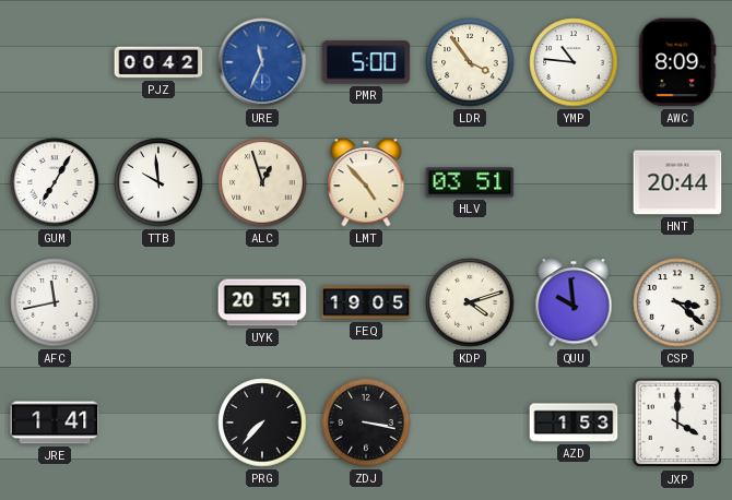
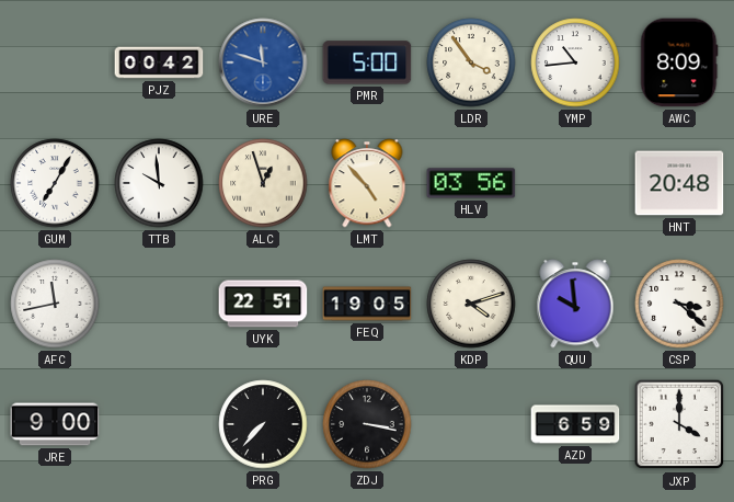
URE: 11:34 -> 11:48
YMP: 10:46 -> 10:44
HLV: 03:51 -> 03:56
HNT: 20:44 -> 20:48
UYK: 20:51 -> 22:51
JRE: 1:41 -> 9:00
AZD: 1:53 -> 6:59
